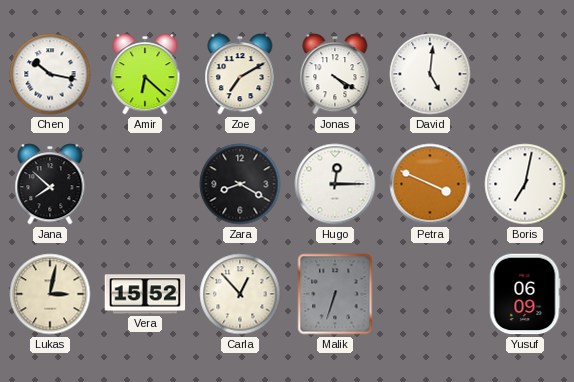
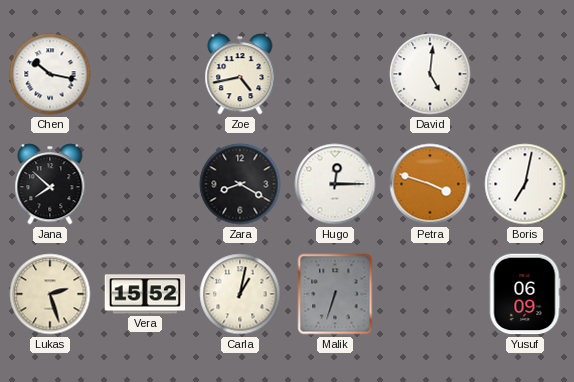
Amir: 6:22 -> none
Zoe: 7:10 -> 4:43
Jonas: 4:20 -> none
Petra: 3:49 -> 3:48
Lukas: 3:02 -> 2:27
Carla: 12:53 -> 1:02
